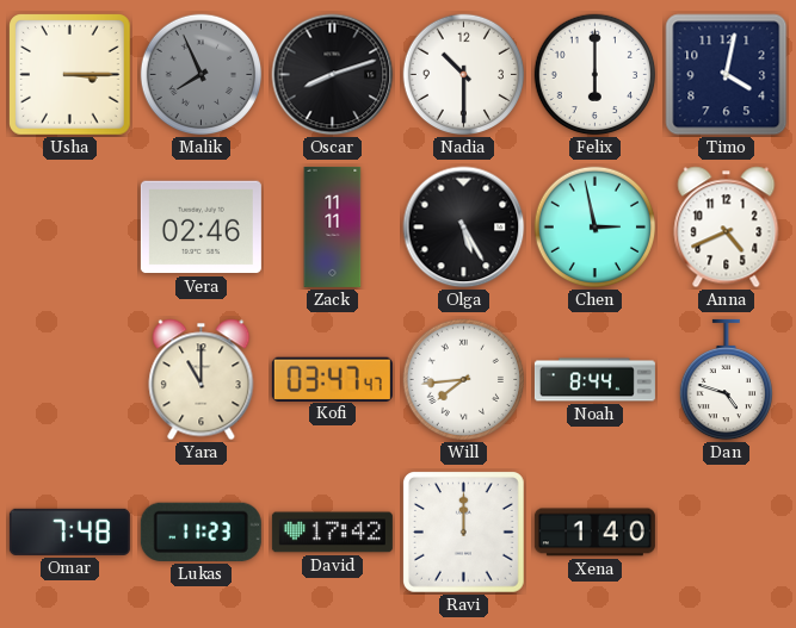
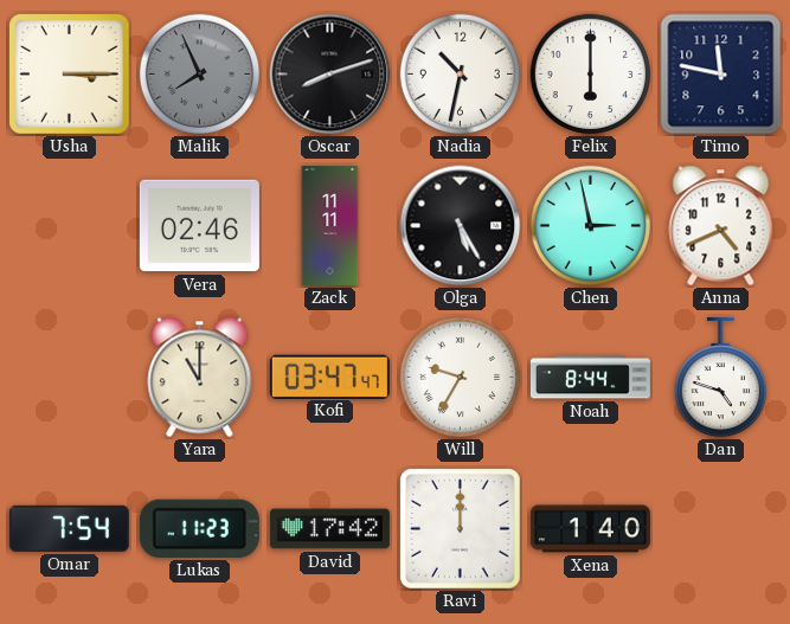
Nadia: 10:30 -> 10:32
Timo: 4:02 -> 11:47
Will: 7:44 -> 9:35
Omar: 7:48 -> 7:54
